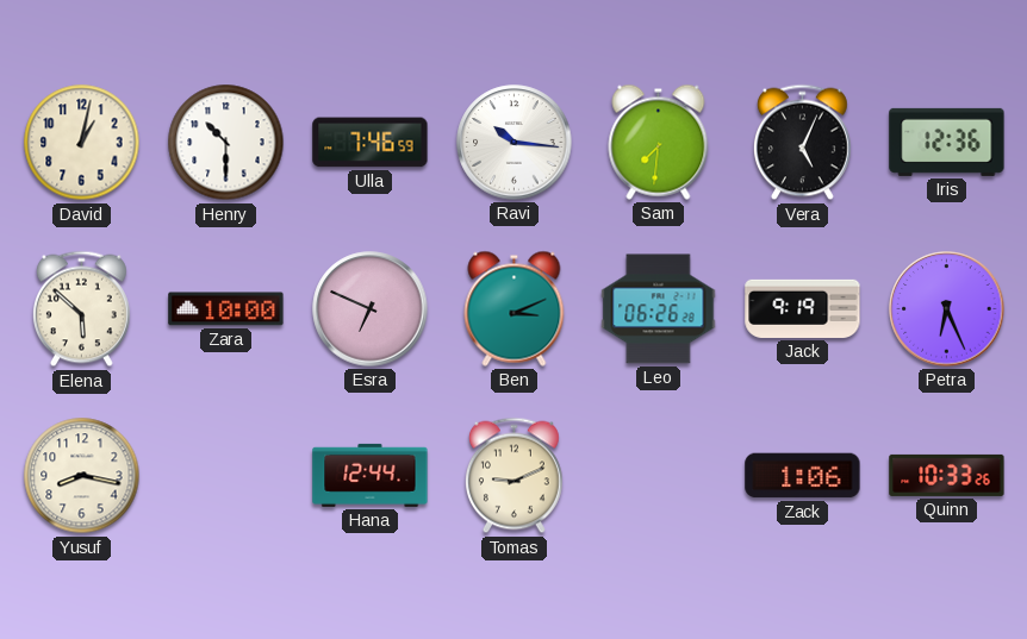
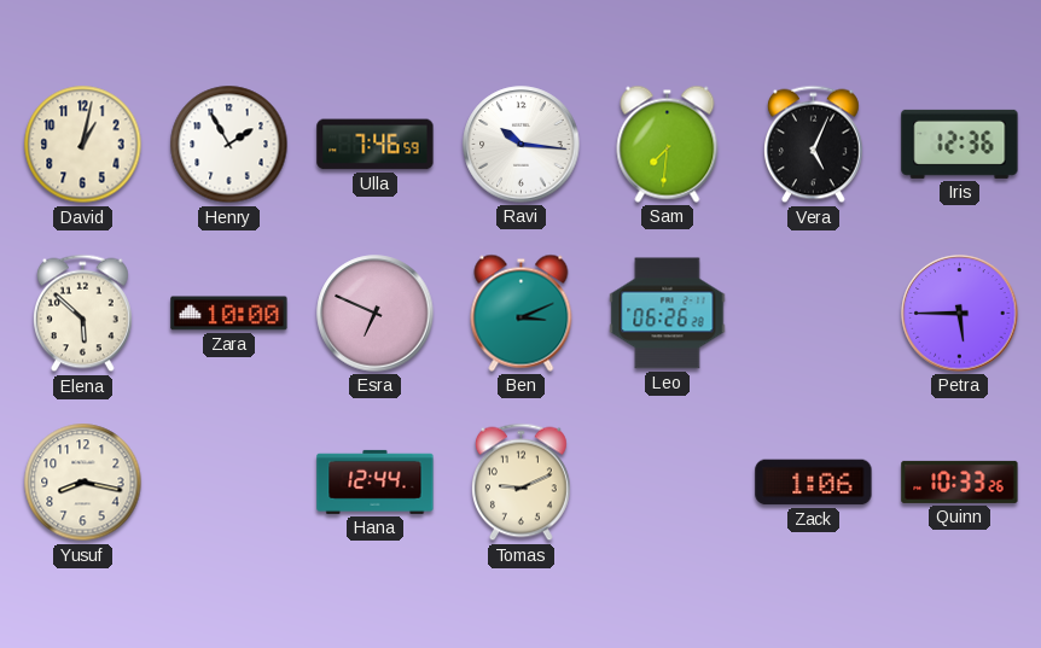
Henry: 10:30 -> 1:55
Jack: 9:19 -> none
Petra: 6:26 -> 5:45
